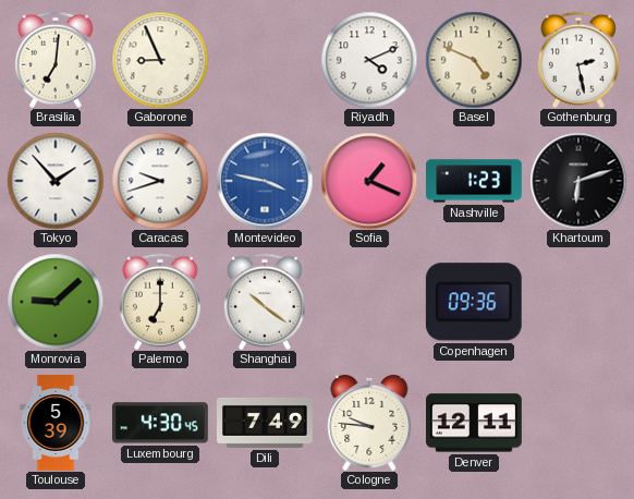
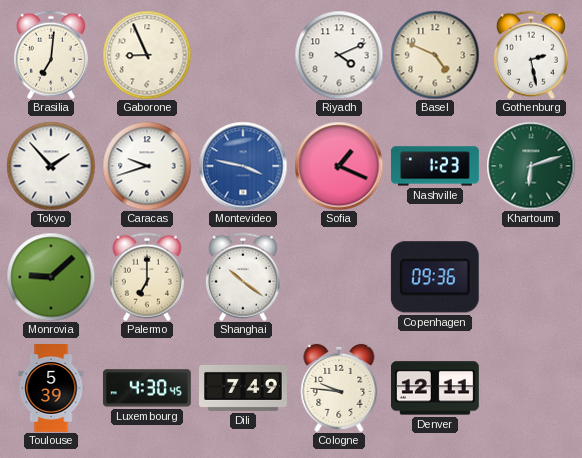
Khartoum dial: black -> green
